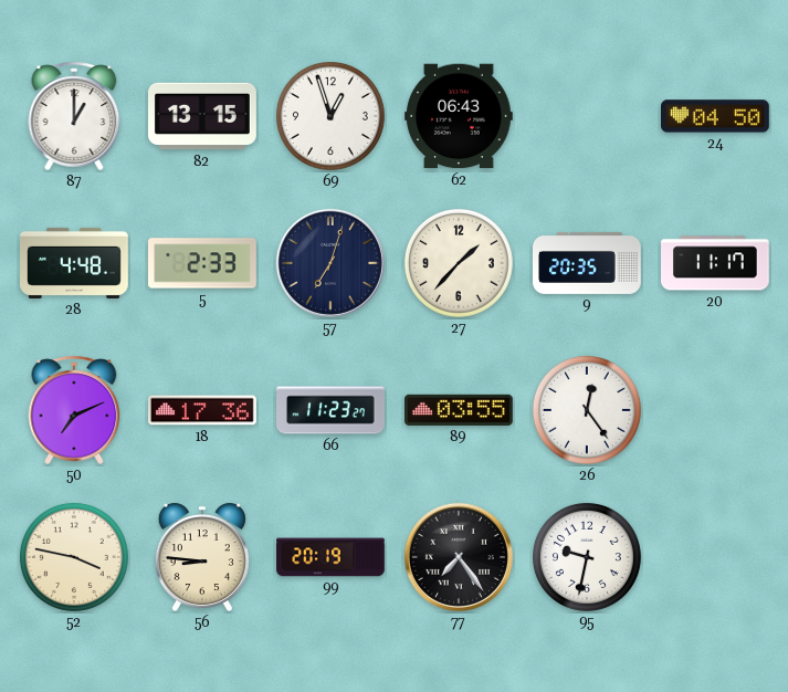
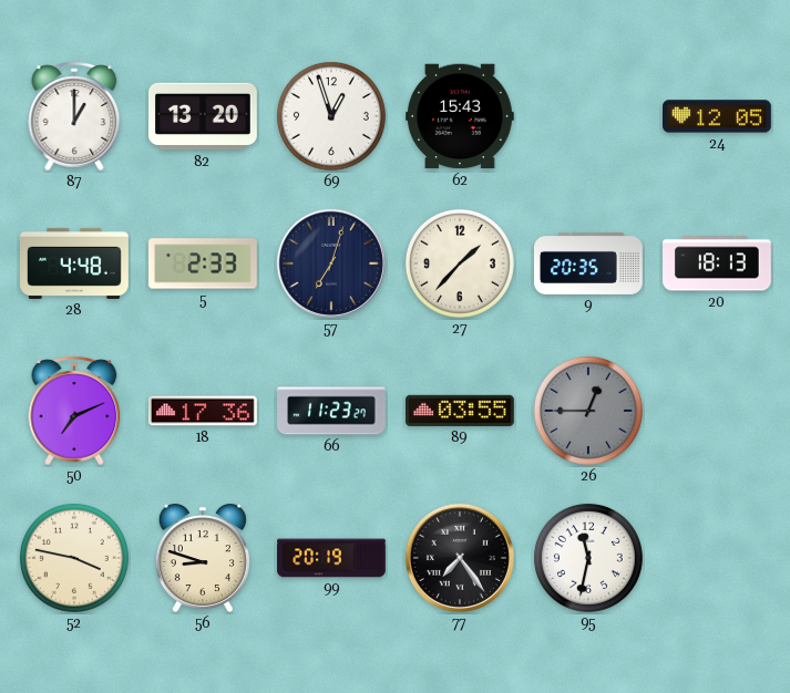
82: 13:15 -> 13:20
62: 06:43 -> 15:43
24: 04:50 -> 12:05
20: 11:17 -> 18:13
26: 12:24 -> 12:45
26 dial: white -> grey
56: 8:46 -> 8:48
95: 9:32 -> 11:32
